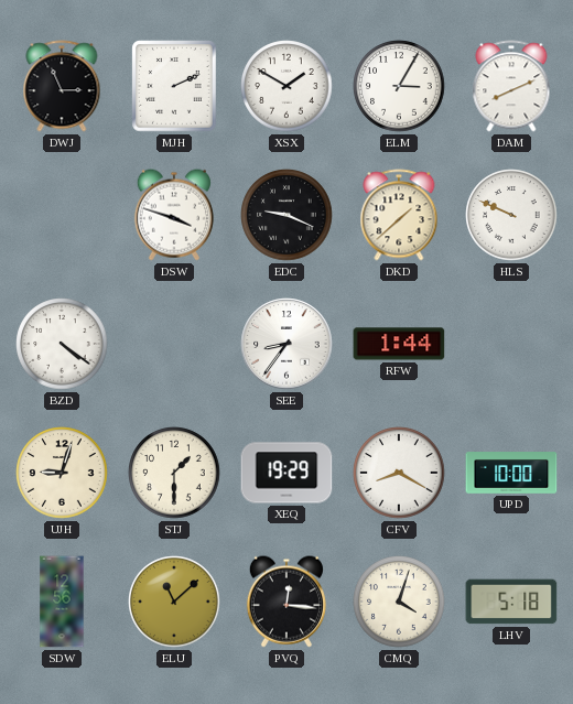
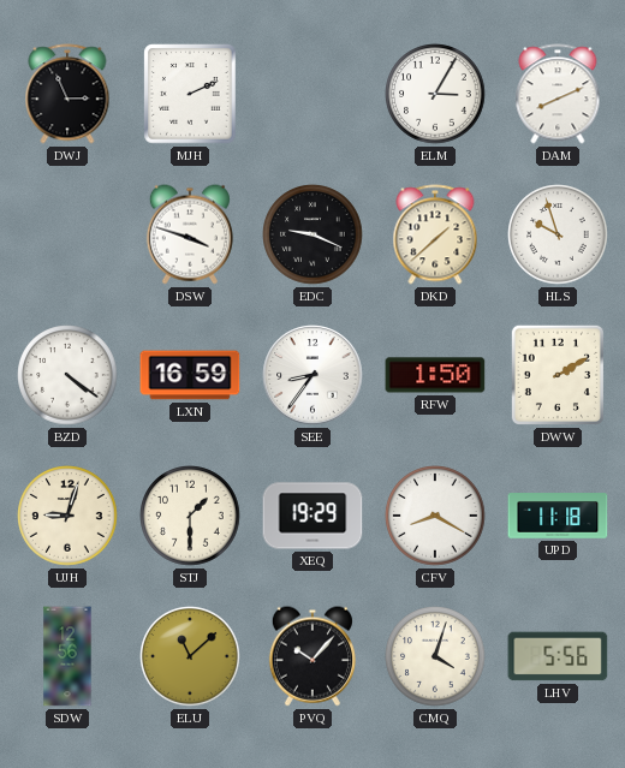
XSX: 1:50 -> none
HLS: 9:49 -> 9:57
LXN: none -> 16:59
RFW: 1:44 -> 1:50
DWW: none -> 2:10
UPD: 10:00 -> 11:18
PVQ: 12:16 -> 10:07
LHV: 5:18 -> 5:56
